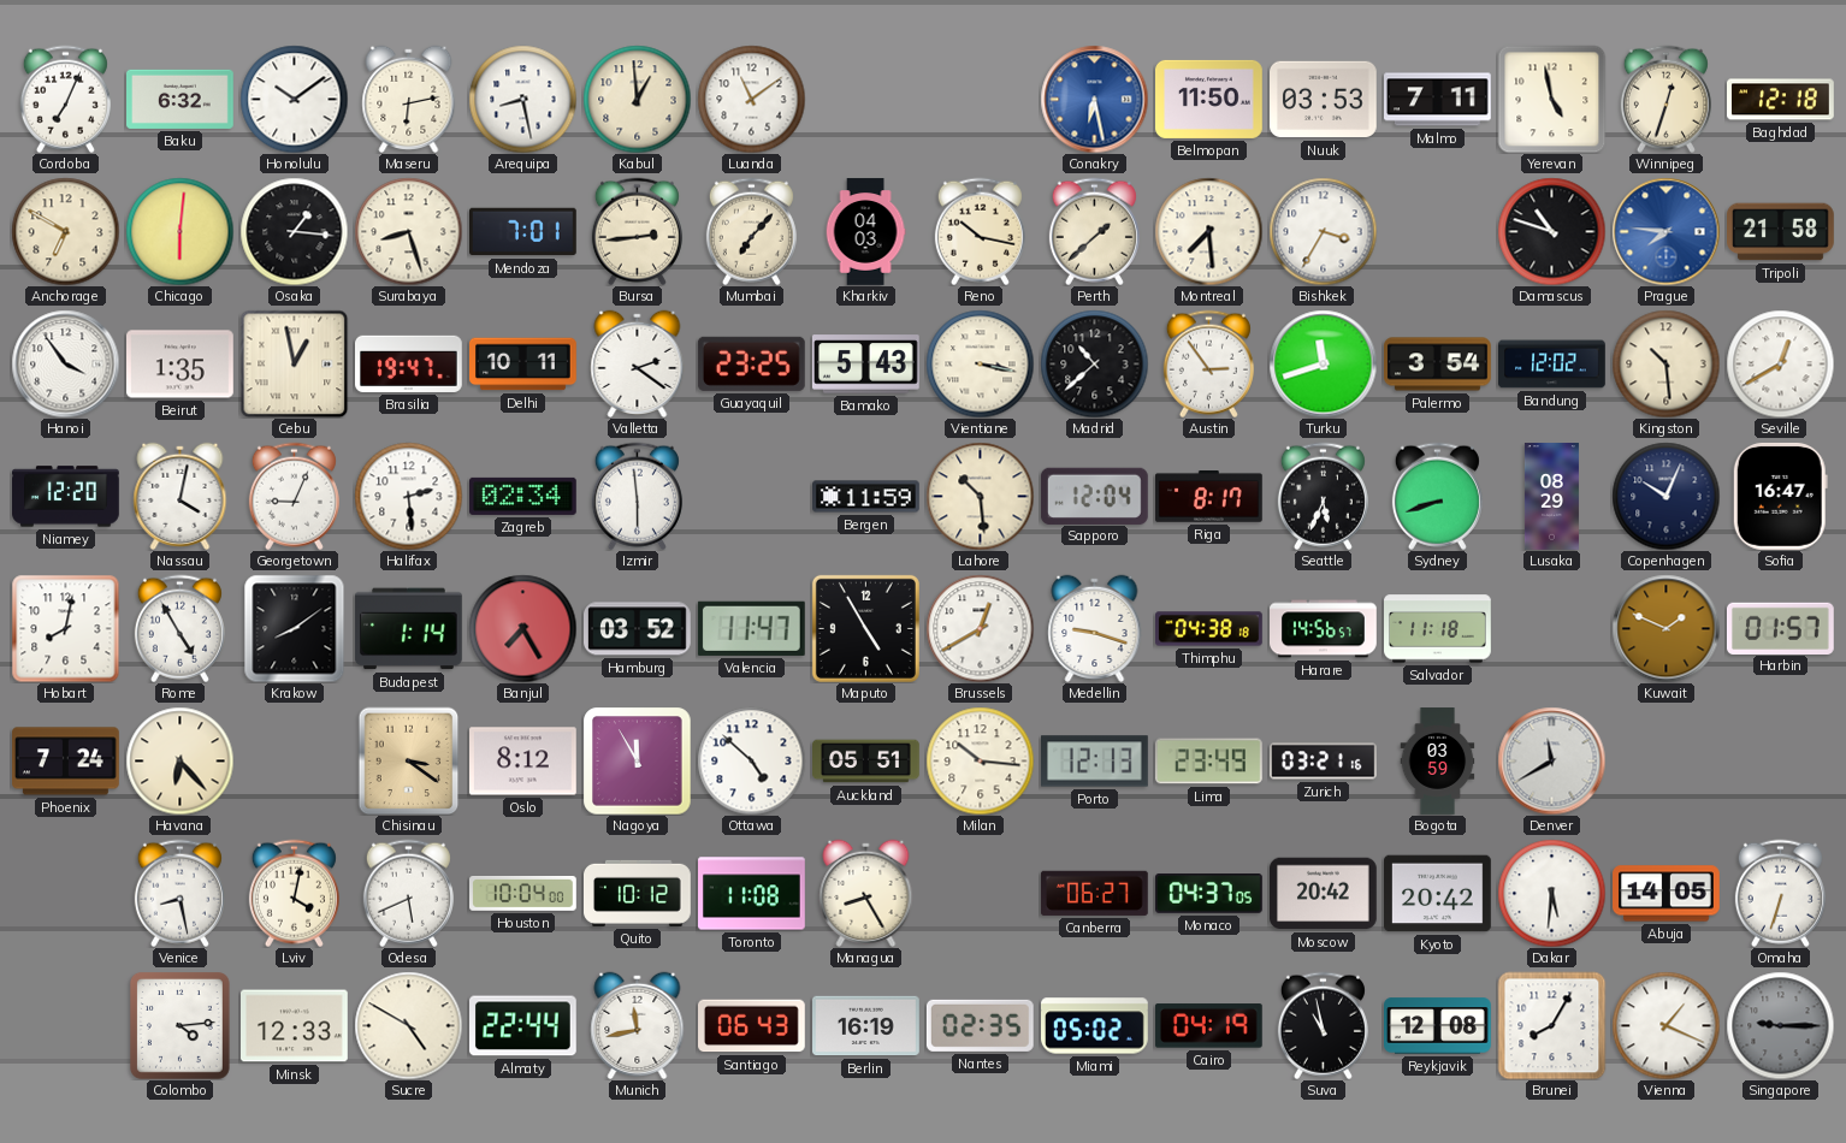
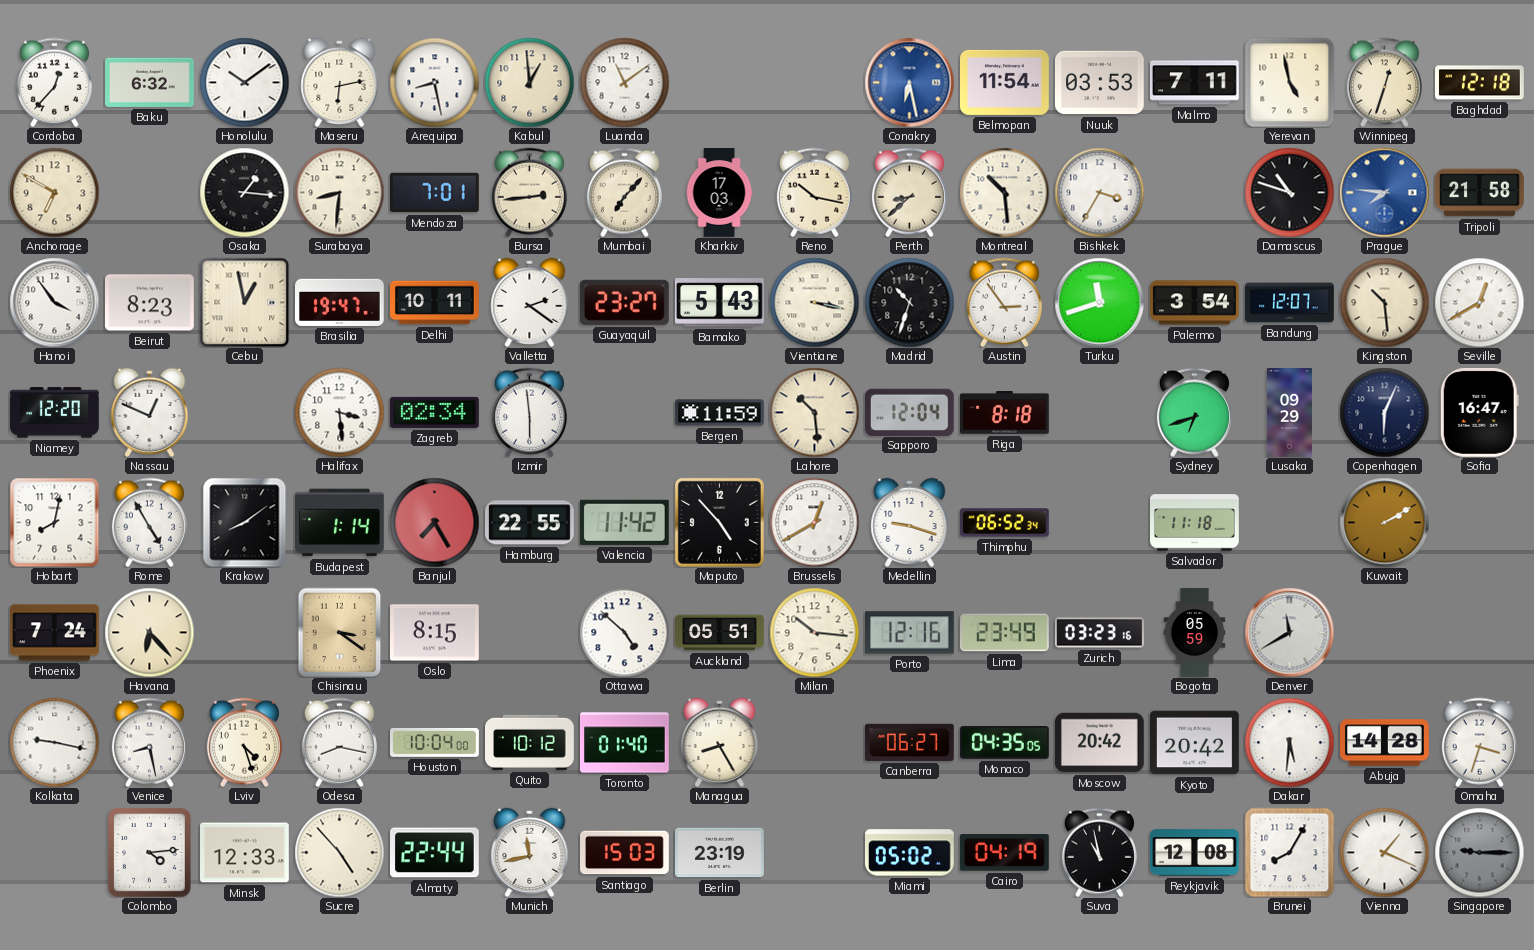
Cordoba: 7:04 -> 12:37
Belmopan: 11:50 -> 11:54
Chicago: 6:01 -> none
Surabaya: 8:27 -> 8:31
Kharkiv: 04:03 -> 17:03
Perth: 1:38 -> 8:38
Montreal: 7:29 -> 10:29
Beirut: 1:35 -> 8:23
Guayaquil: 23:25 -> 23:27
Madrid: 10:38 -> 10:33
Bandung: 12:02 -> 12:07
Nassau: 4:02 -> 12:49
Georgetown: 9:04 -> none
Halifax: 2:29 -> 3:29
Riga: 8:17 -> 8:18
Seattle: 5:34 -> none
Sydney: 8:42 -> 6:42
Lusaka: 08:29 -> 09:29
Copenhagen: 10:04 -> 6:04
Hamburg: 03:52 -> 22:55
Valencia: 11:47 -> 11:42
Maputo: 4:55 -> 4:53
Thimphu: 04:38 -> 06:52
Harare: 14:56 -> none
Kuwait: 1:49 -> 2:10
Harbin: 01:57 -> none
Oslo: 8:12 -> 8:15
Nagoya: 11:55 -> none
Porto: 12:13 -> 12:16
Zurich: 03:21 -> 03:23
Bogota: 03:59 -> 05:59
Kolkata: none -> 9:17
Lviv: 4:02 -> 4:27
Odesa: 5:41 -> 8:17
Toronto: 11:08 -> 01:40
Monaco: 04:37 -> 04:35
Abuja: 14:05 -> 14:28
Omaha: 6:33 -> 3:33
Sucre: 4:50 -> 4:53
Santiago: 06:43 -> 15:03
Berlin: 16:19 -> 23:19
Nantes: 02:35 -> none
